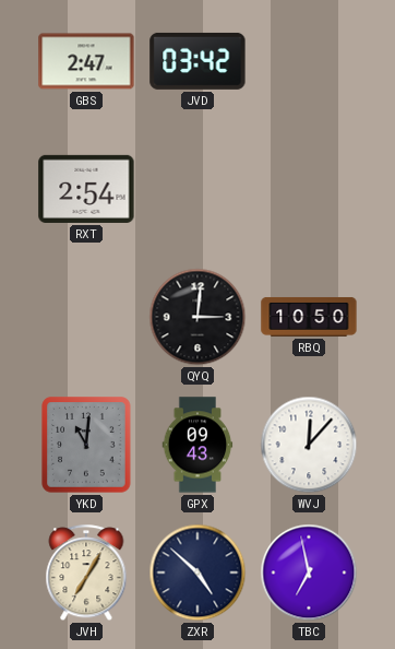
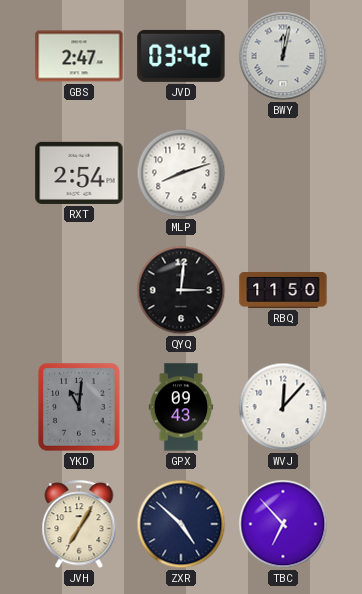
BWY: none -> 12:02
MLP: none -> 8:12
RBQ: 10:50 -> 11:50
TBC: 6:58 -> 6:53
